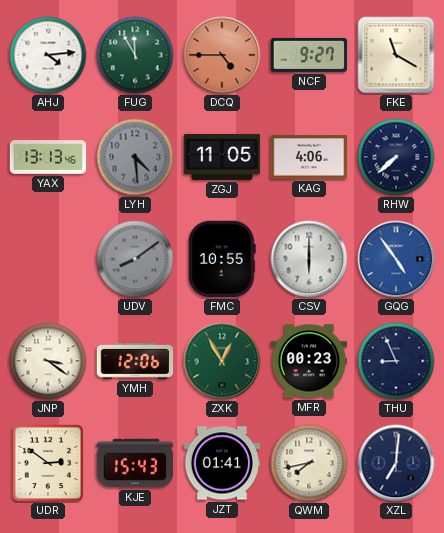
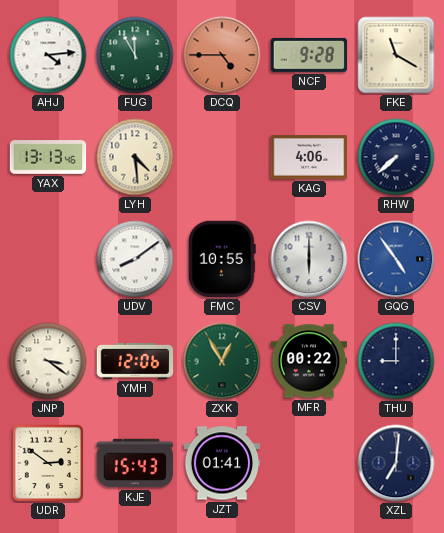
NCF: 9:27 -> 9:28
LYH dial: grey -> cream
ZGJ: 11:05 -> none
UDV dial: grey -> white
MFR: 00:23 -> 00:22
THU: 8:56 -> 9:00
QWM: 7:43 -> none
